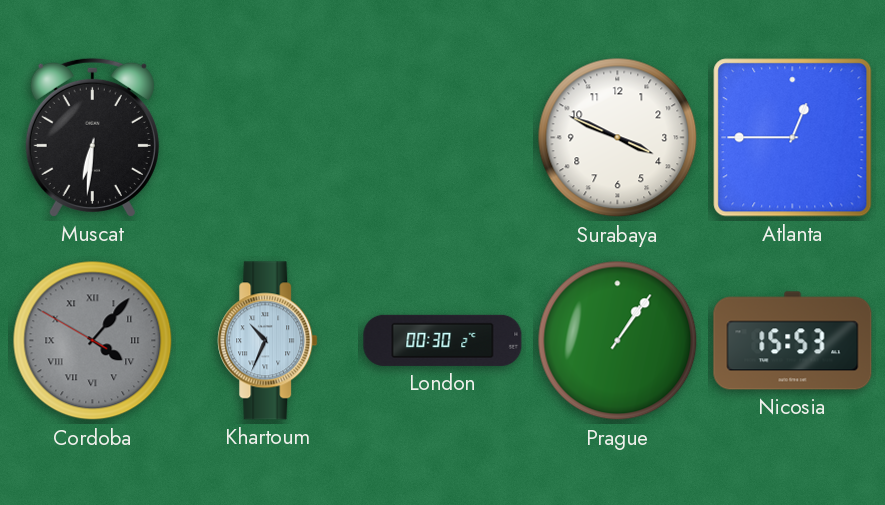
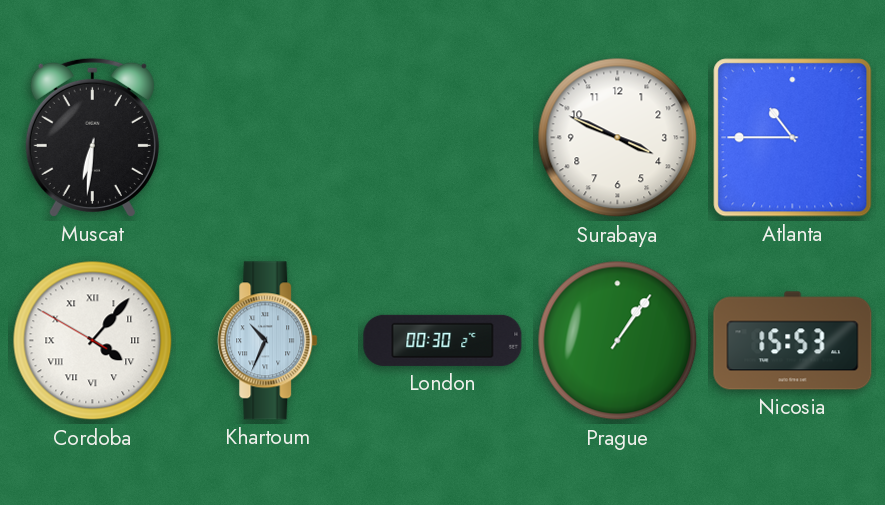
Atlanta: 12:45 -> 10:45
Cordoba dial: grey -> white
